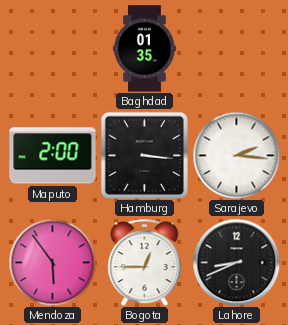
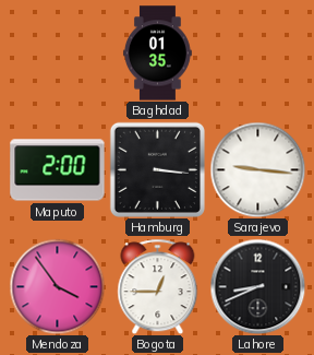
Sarajevo: 2:16 -> 9:16
Mendoza: 5:54 -> 3:54
